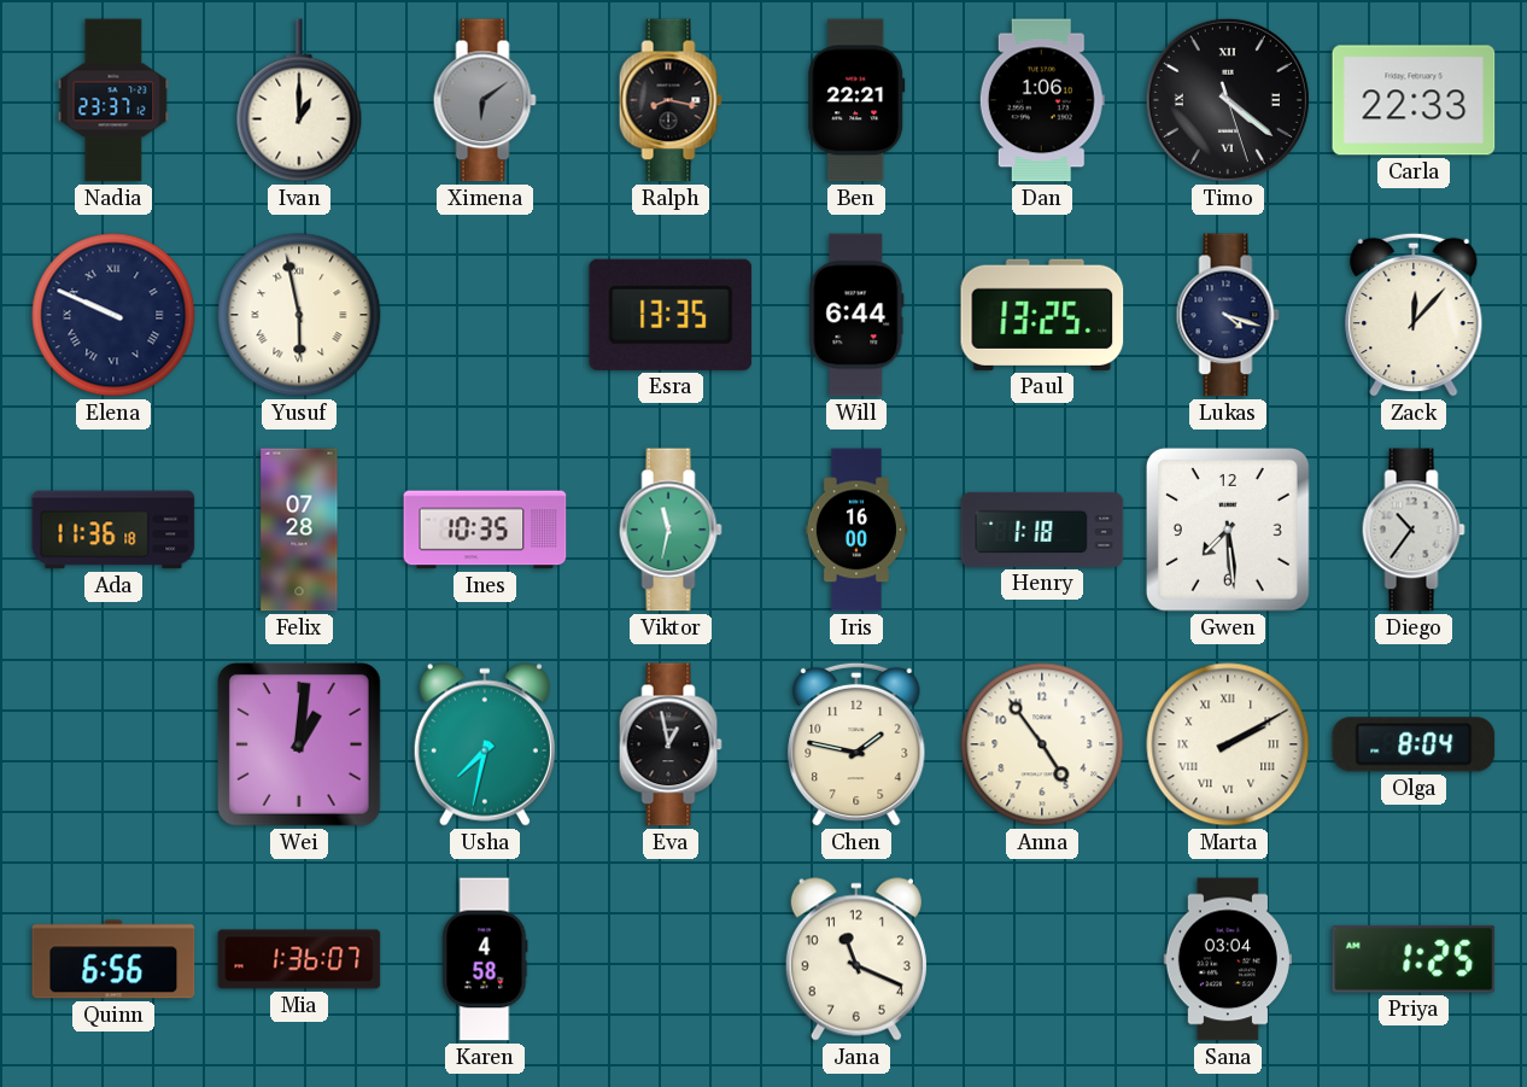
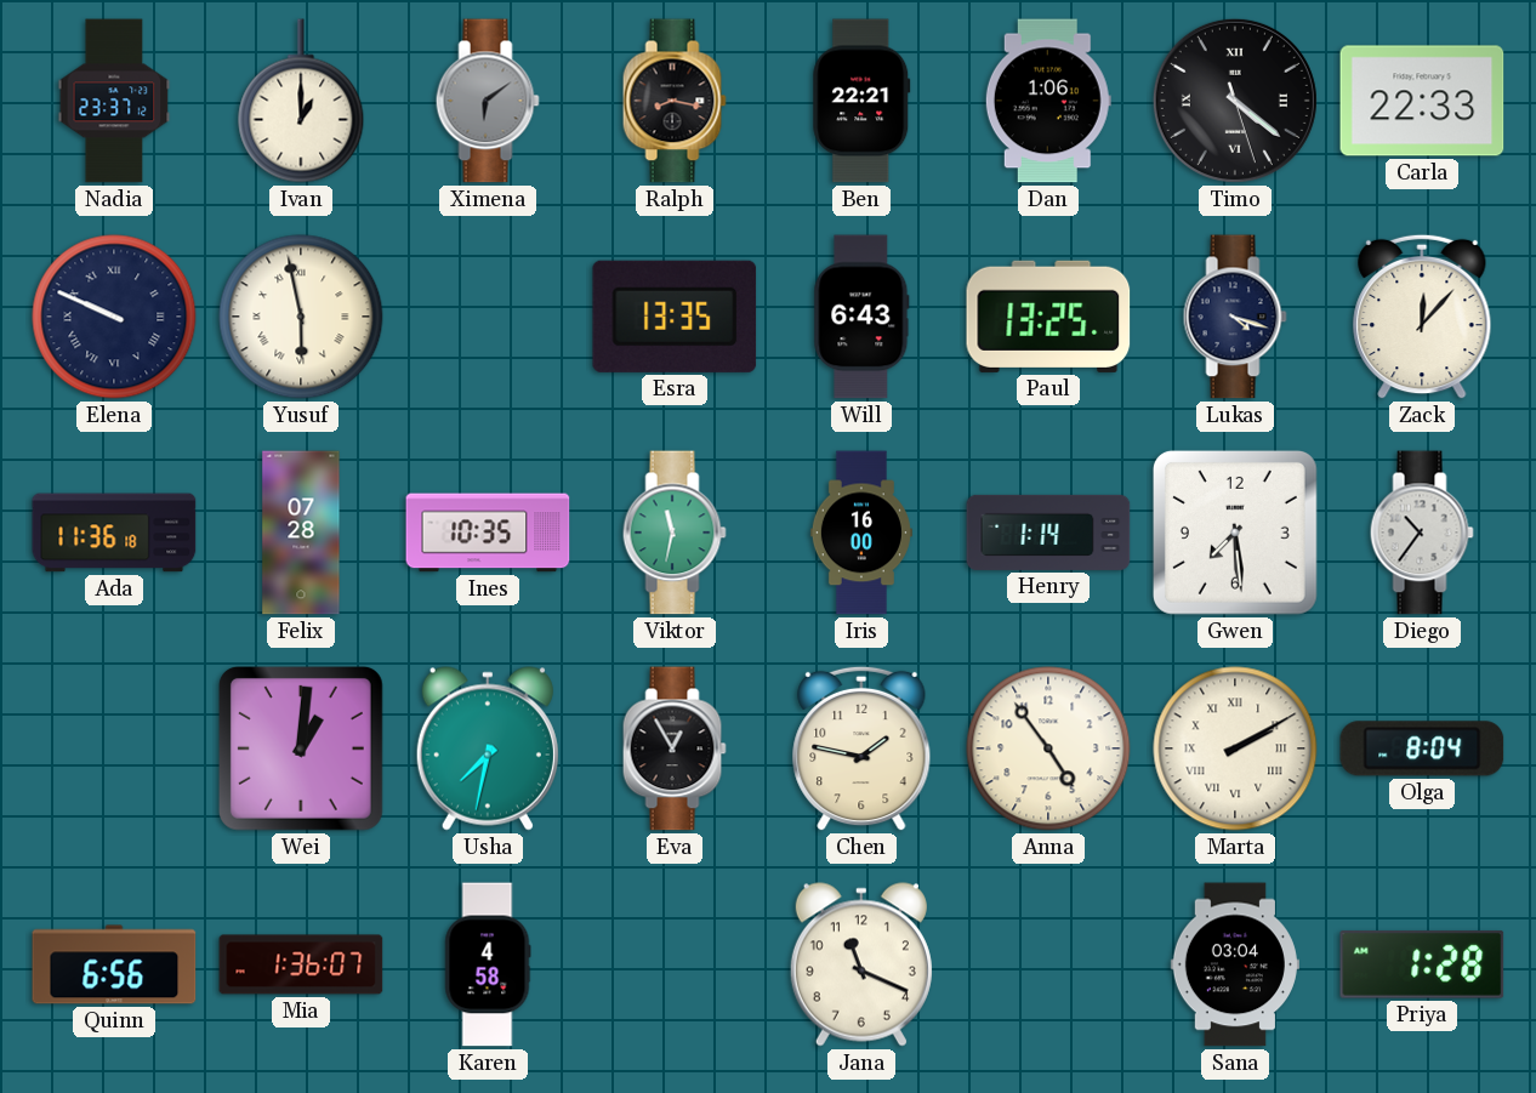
Will: 6:44 -> 6:43
Henry: 1:18 -> 1:14
Eva: 12:58 -> 12:55
Priya: 1:25 -> 1:28
